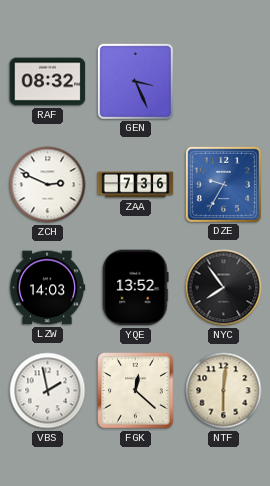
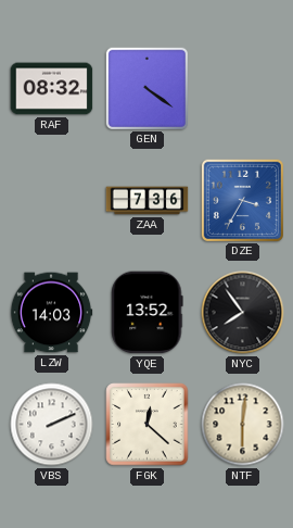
GEN: 3:26 -> 4:21
ZCH: 2:49 -> none
DZE: 9:35 -> 3:35
VBS: 1:58 -> 2:11
